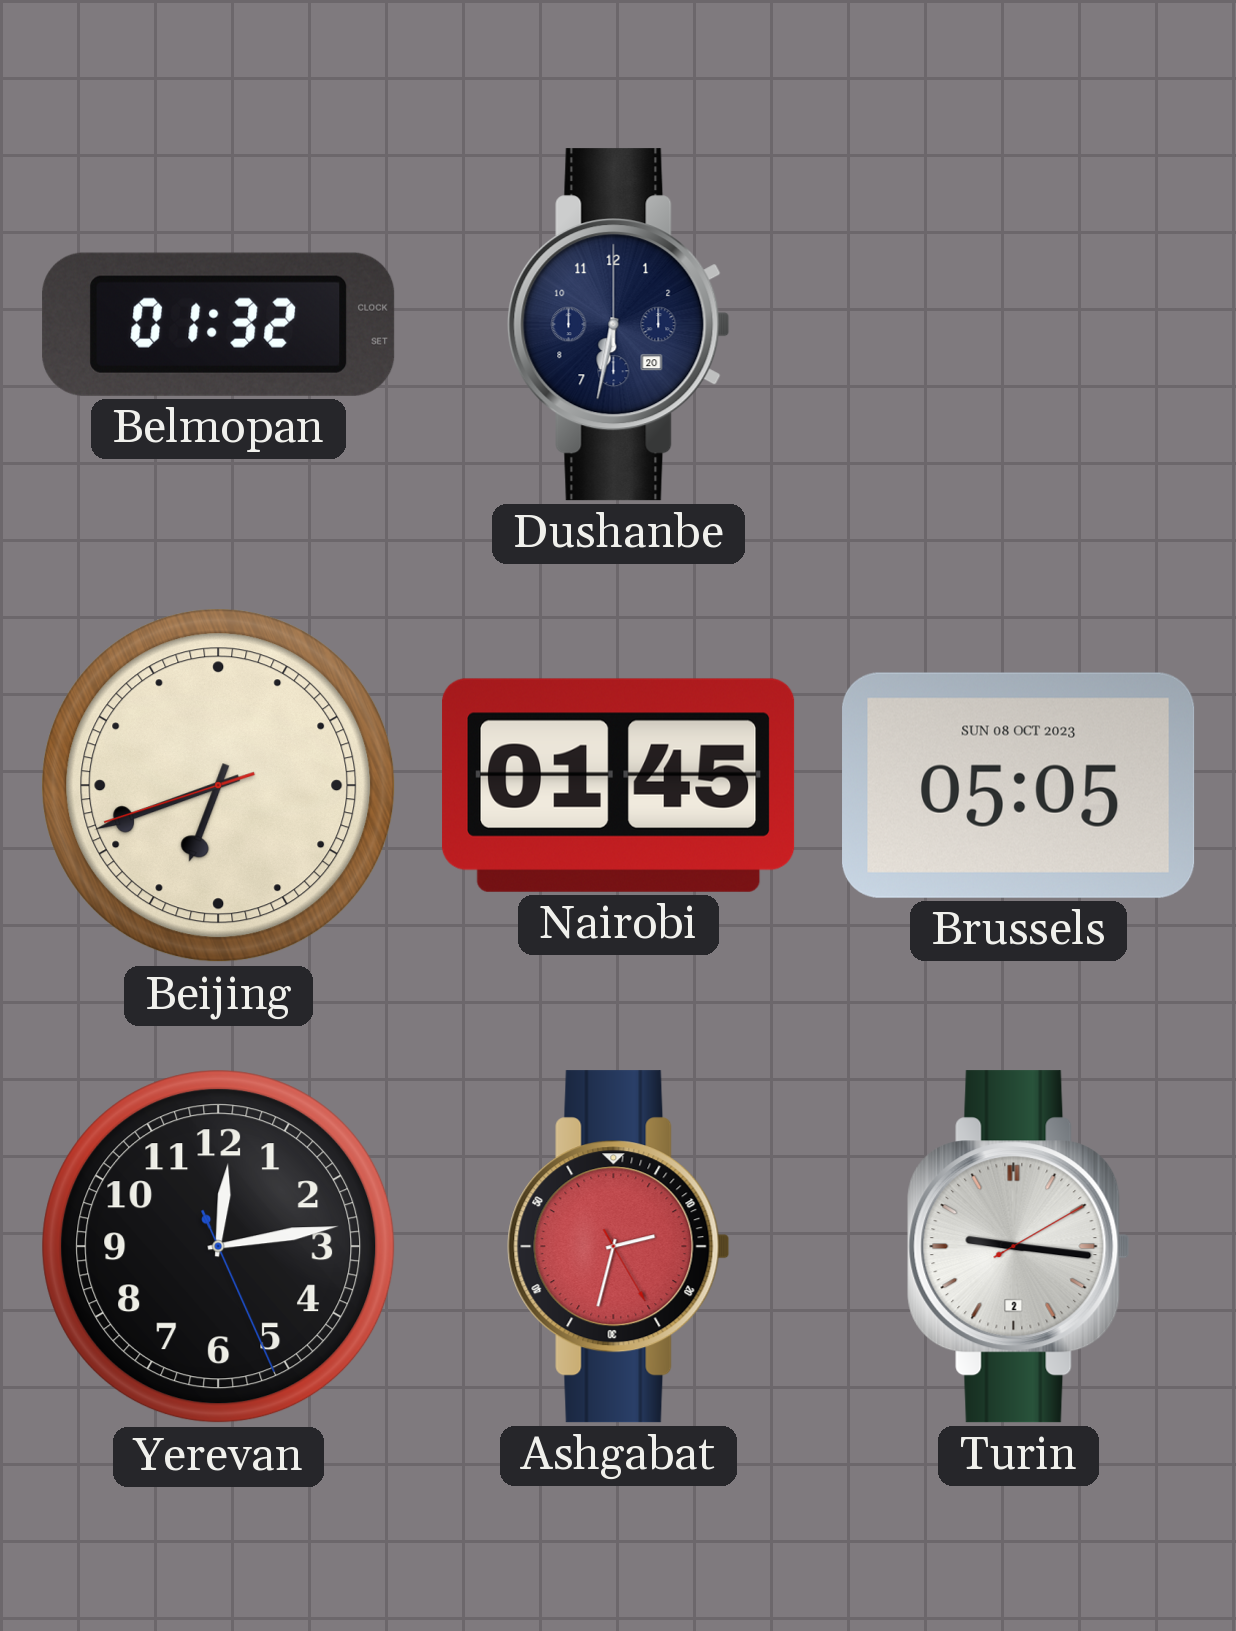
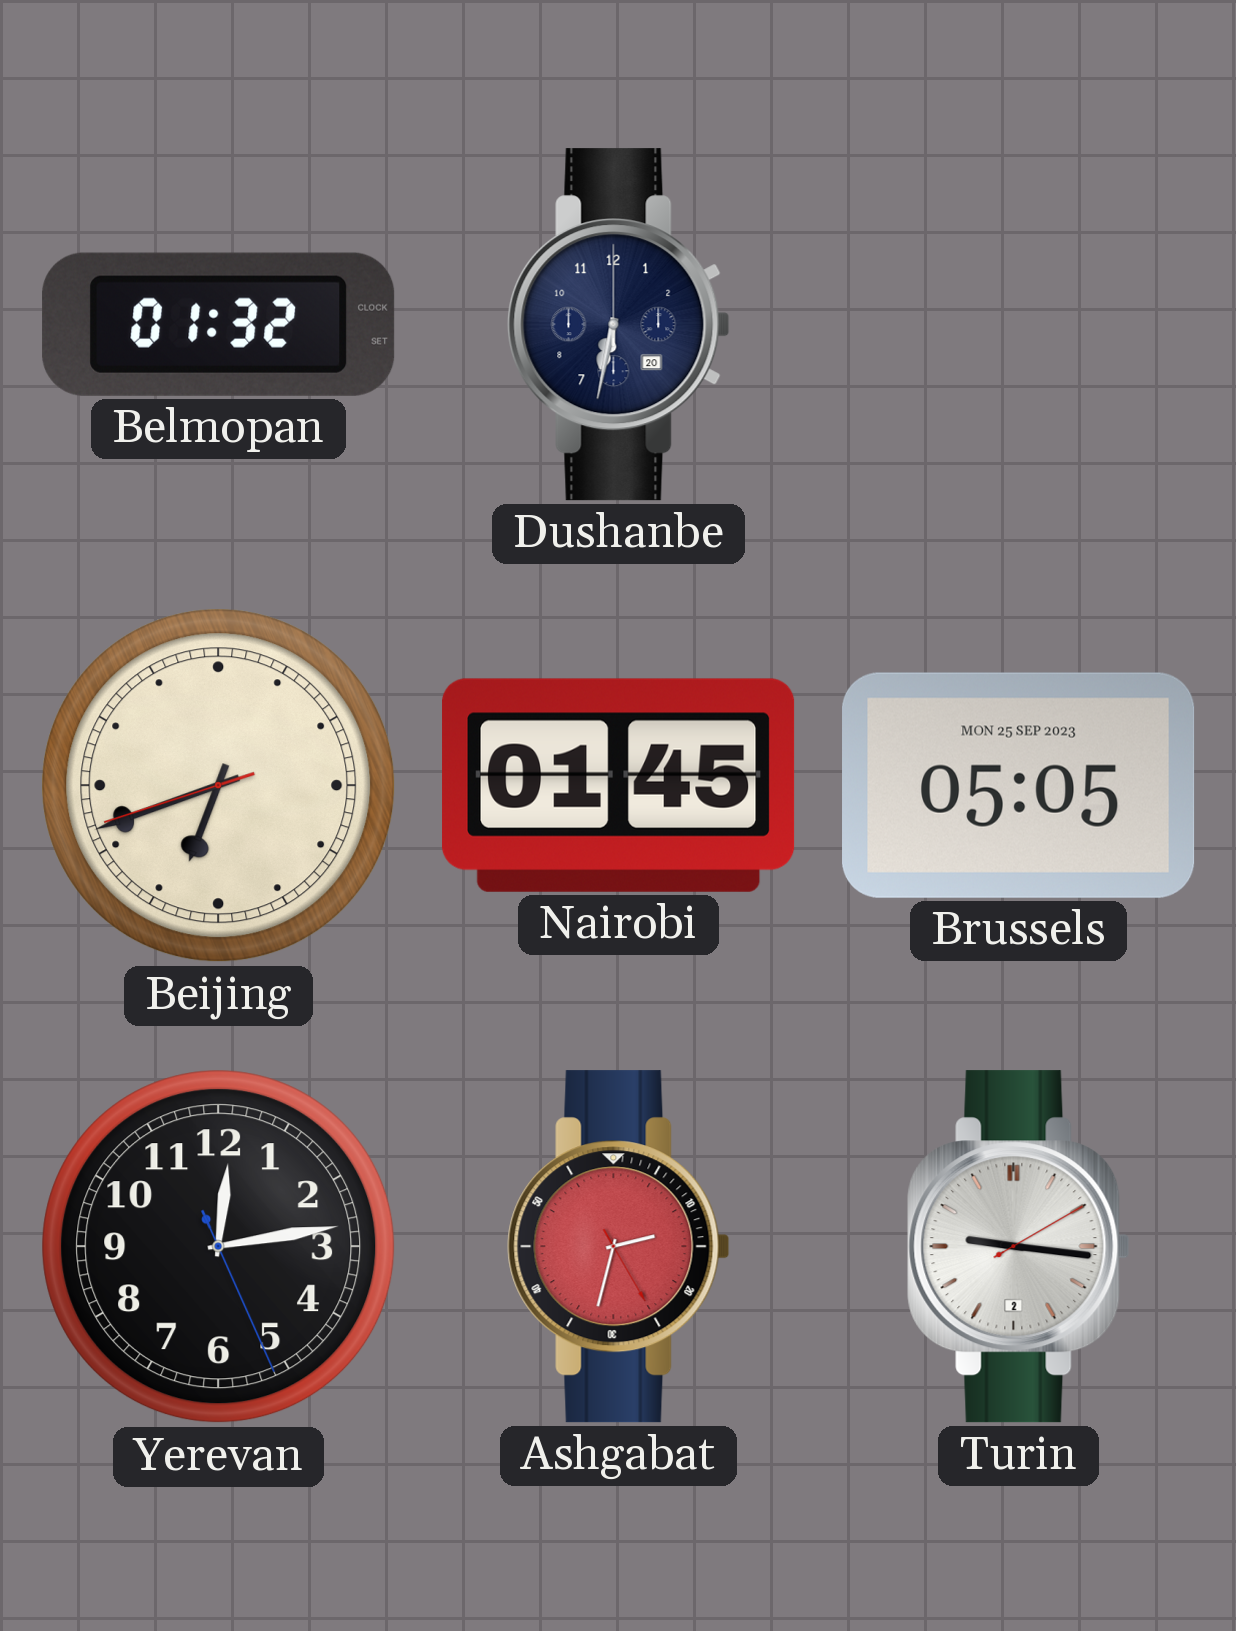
Brussels date: SUN 08 OCT 2023 -> MON 25 SEP 2023
